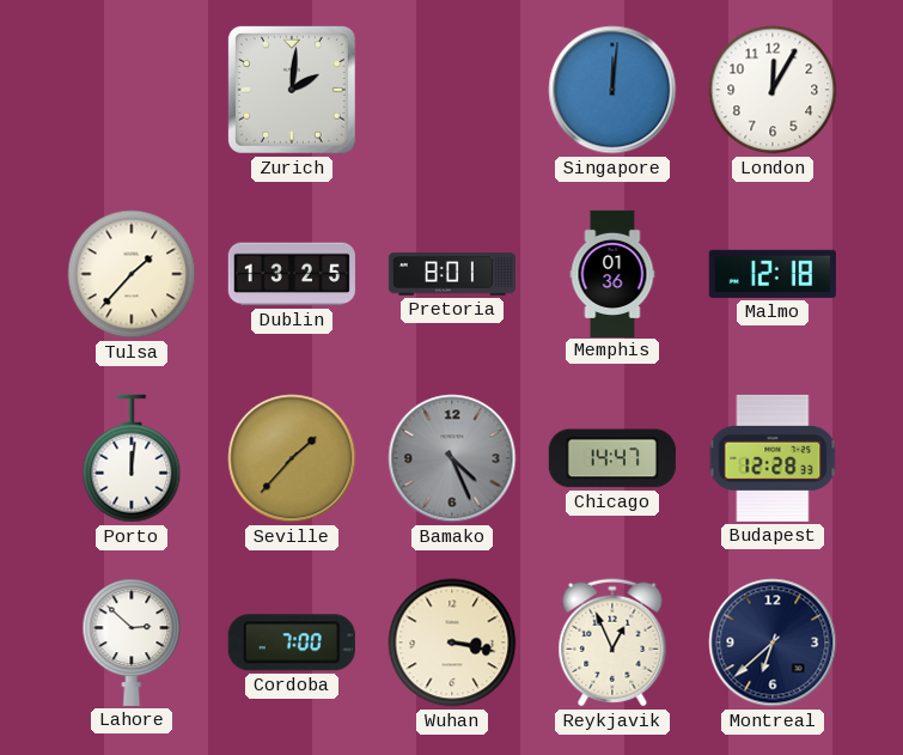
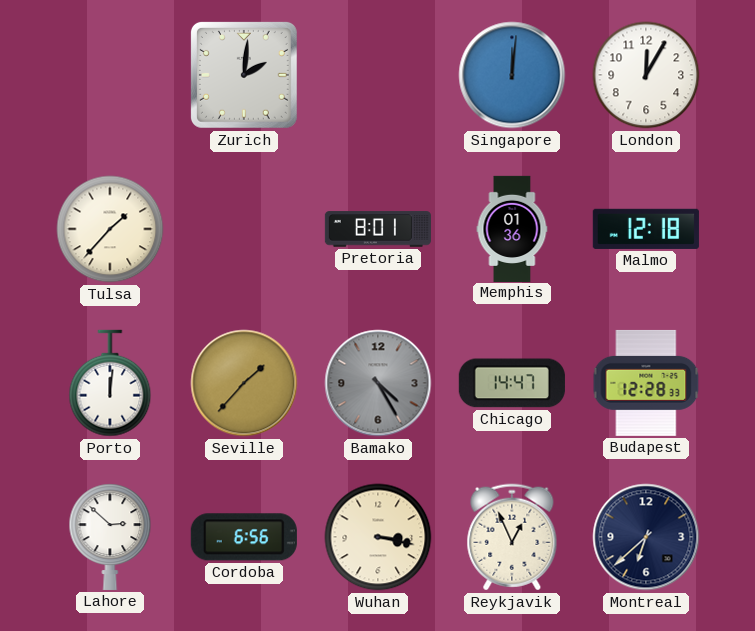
Dublin: 13:25 -> none
Bamako: 4:26 -> 4:25
Cordoba: 7:00 -> 6:56
